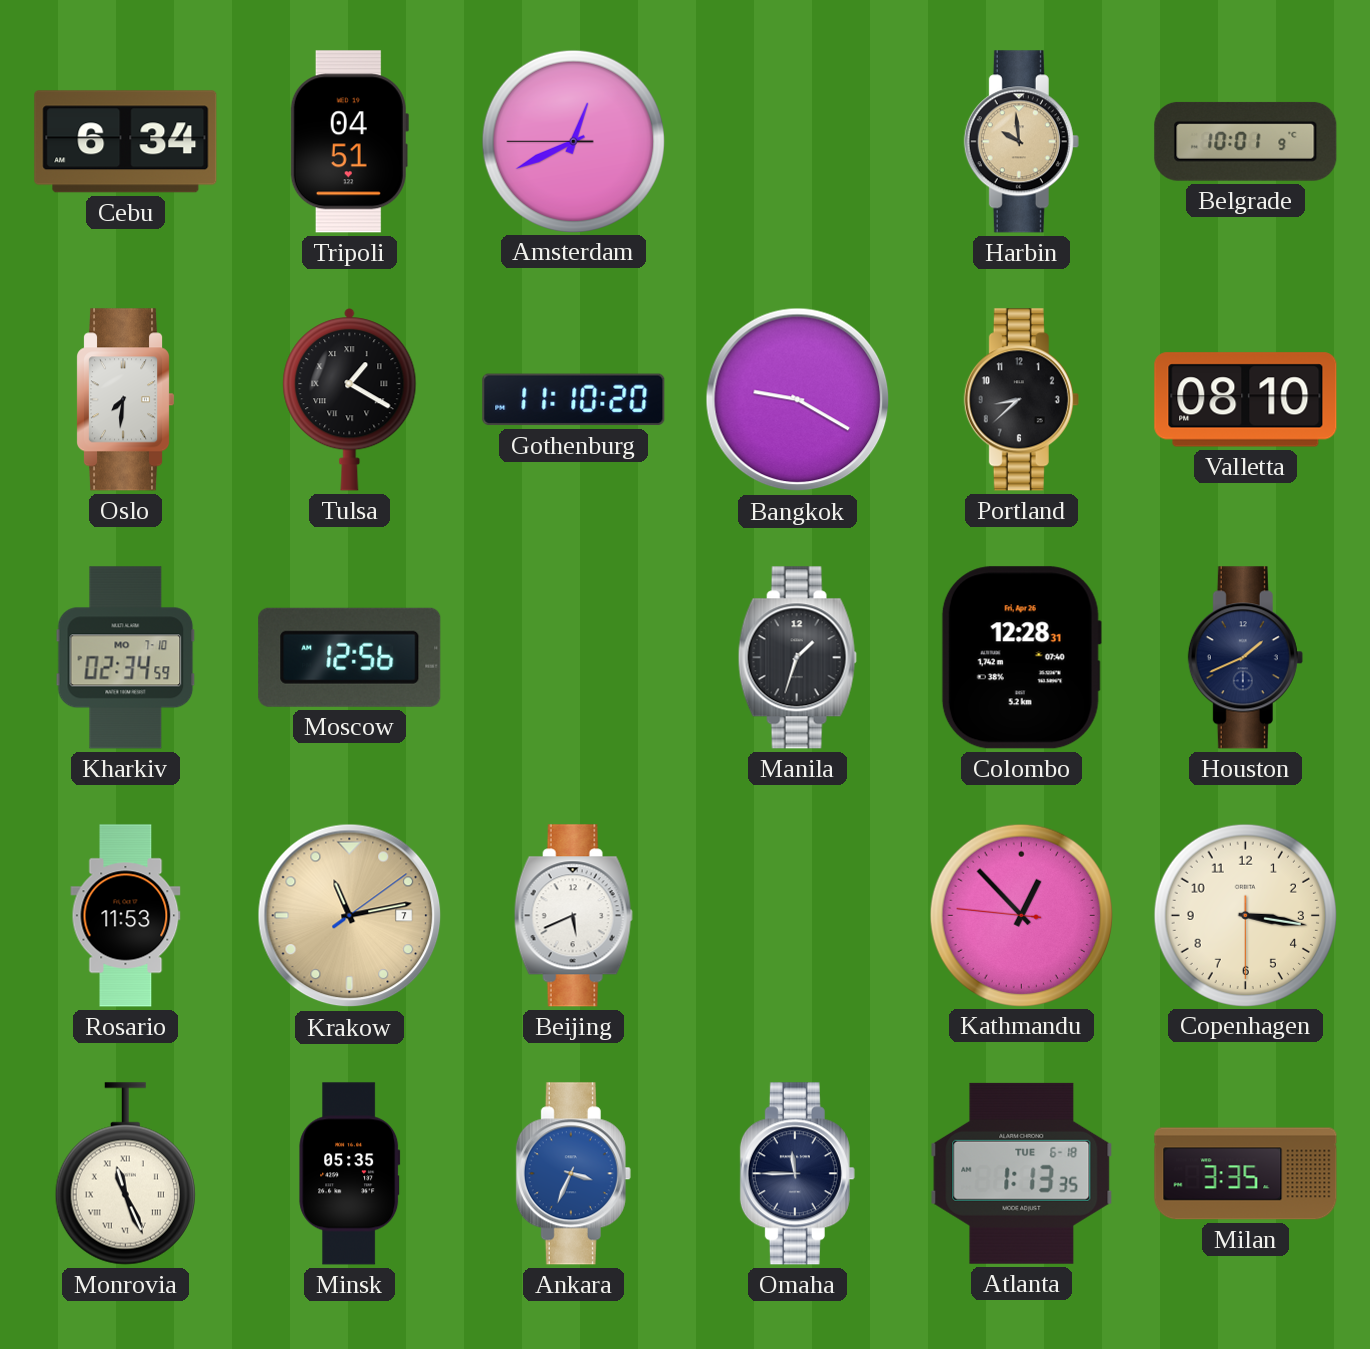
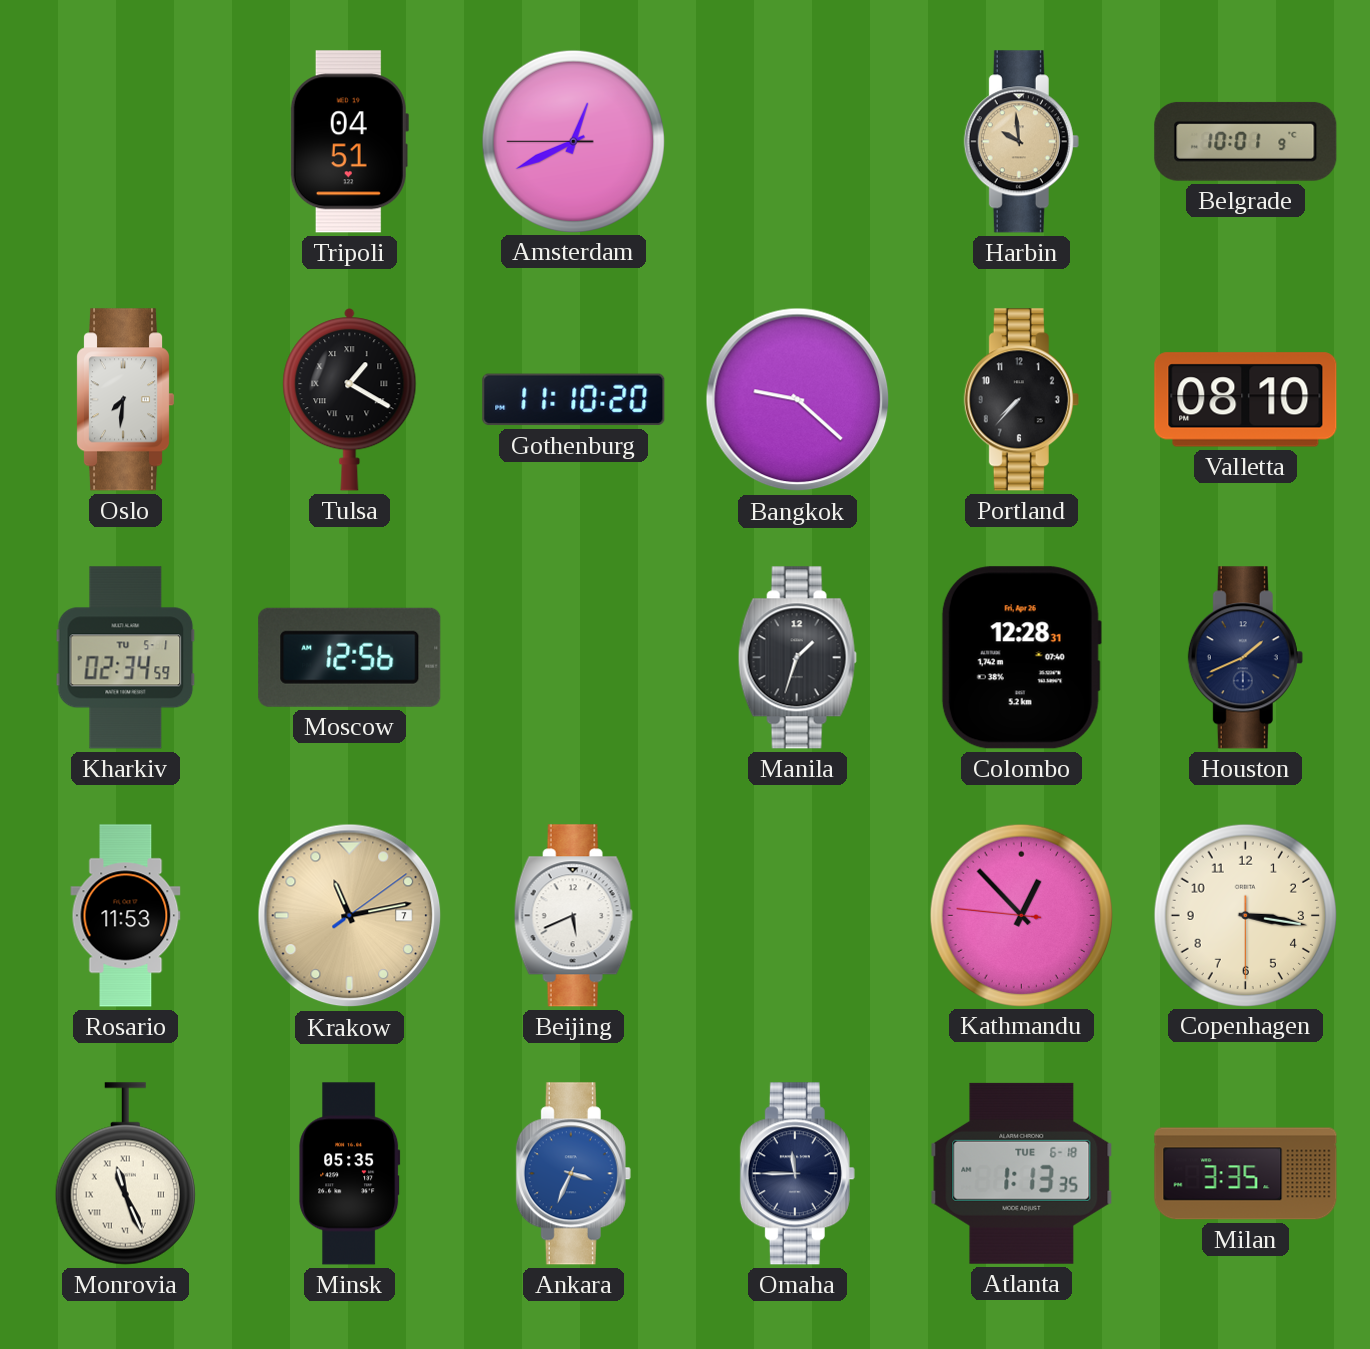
Cebu: 6:34 -> none
Bangkok: 9:20 -> 9:22
Portland: 8:38 -> 7:37
Kharkiv date: MO 7-10 -> TU 5-1
